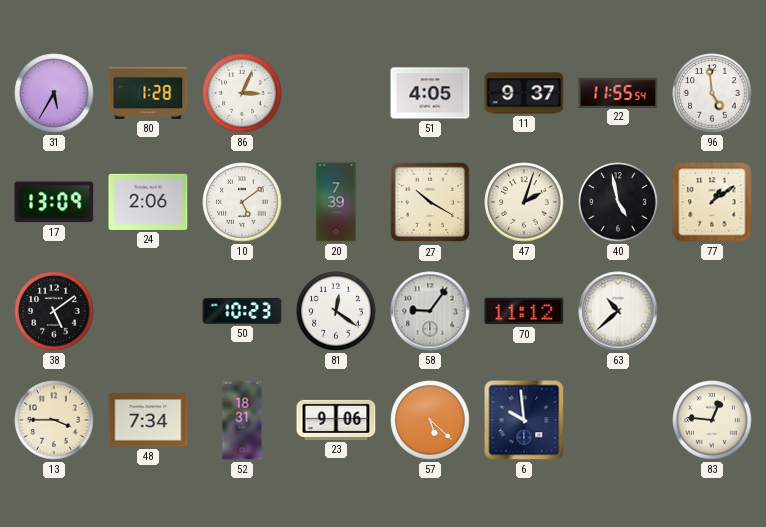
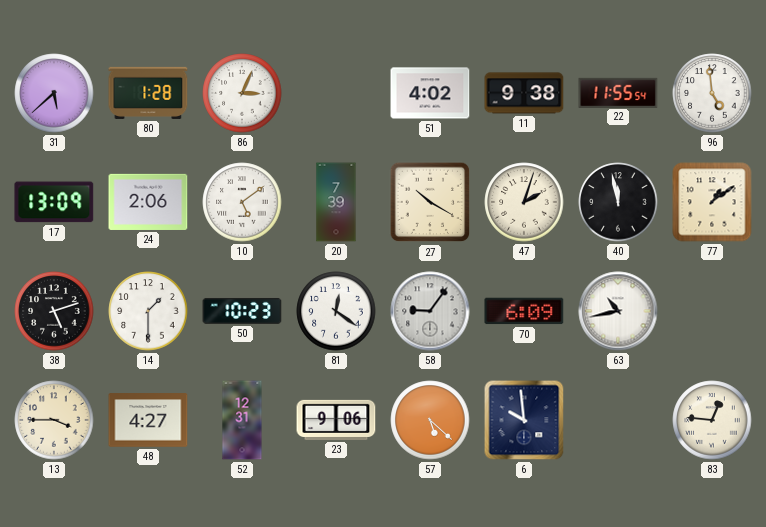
31: 5:35 -> 5:38
51: 4:05 -> 4:02
11: 9:37 -> 9:38
40: 4:58 -> 11:58
38: 5:09 -> 5:12
14: none -> 1:30
70: 11:12 -> 6:09
63: 10:38 -> 10:43
48: 7:34 -> 4:27
52: 18:31 -> 12:31
